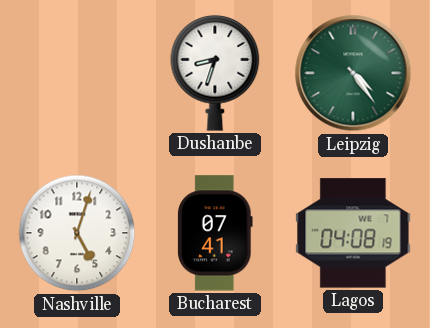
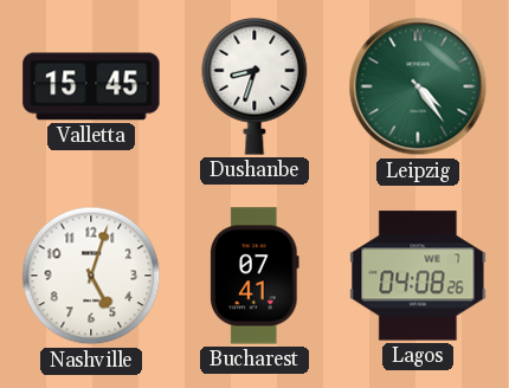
Valletta: none -> 15:45
Lagos: 04:08:19 -> 04:08:26
